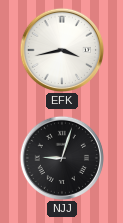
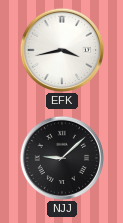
NJJ: 9:03 -> 9:08
